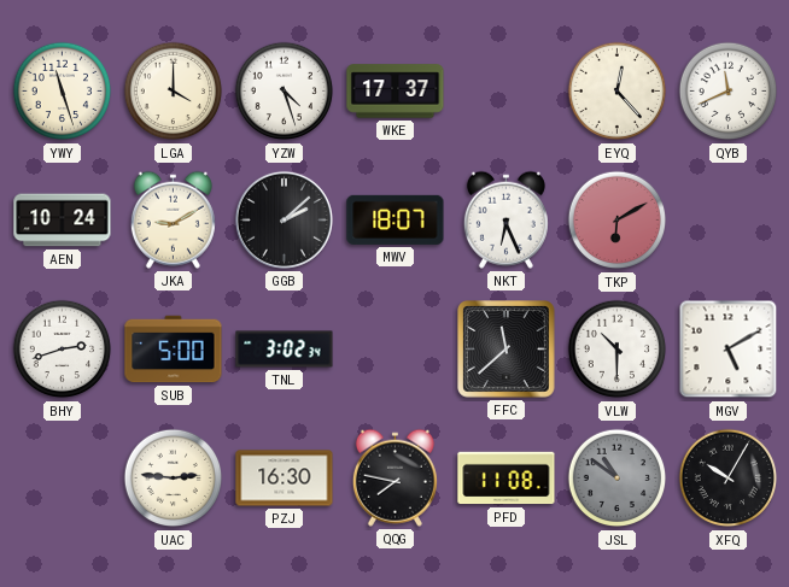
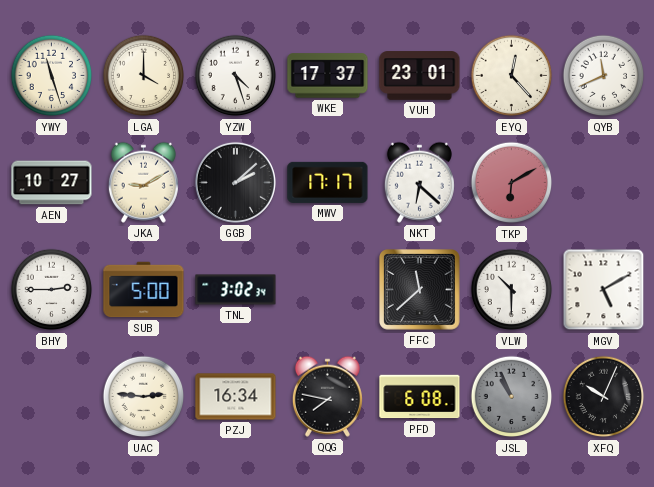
VUH: none -> 23:01
AEN: 10:24 -> 10:27
MWV: 18:07 -> 17:17
NKT: 6:26 -> 6:22
BHY: 2:42 -> 2:45
PZJ: 16:30 -> 16:34
PFD: 11:08 -> 6:08
JSL: 10:51 -> 10:56
XFQ: 10:05 -> 10:04
